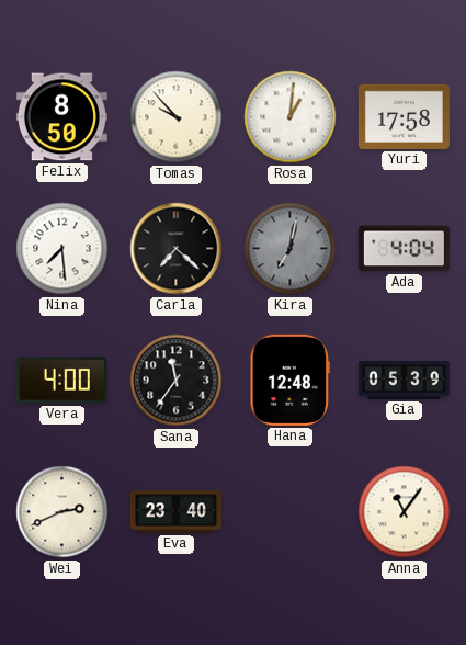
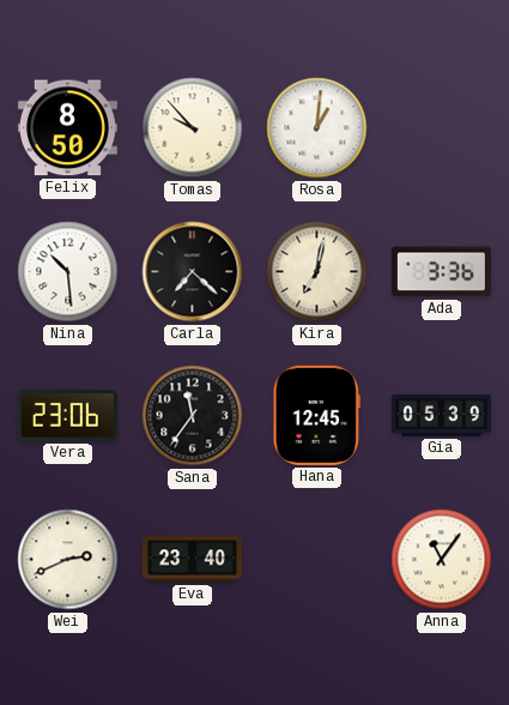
Yuri: 17:58 -> none
Nina: 7:29 -> 10:29
Kira dial: grey -> cream
Ada: 4:04 -> 3:36
Vera: 4:00 -> 23:06
Hana: 12:48 -> 12:45
